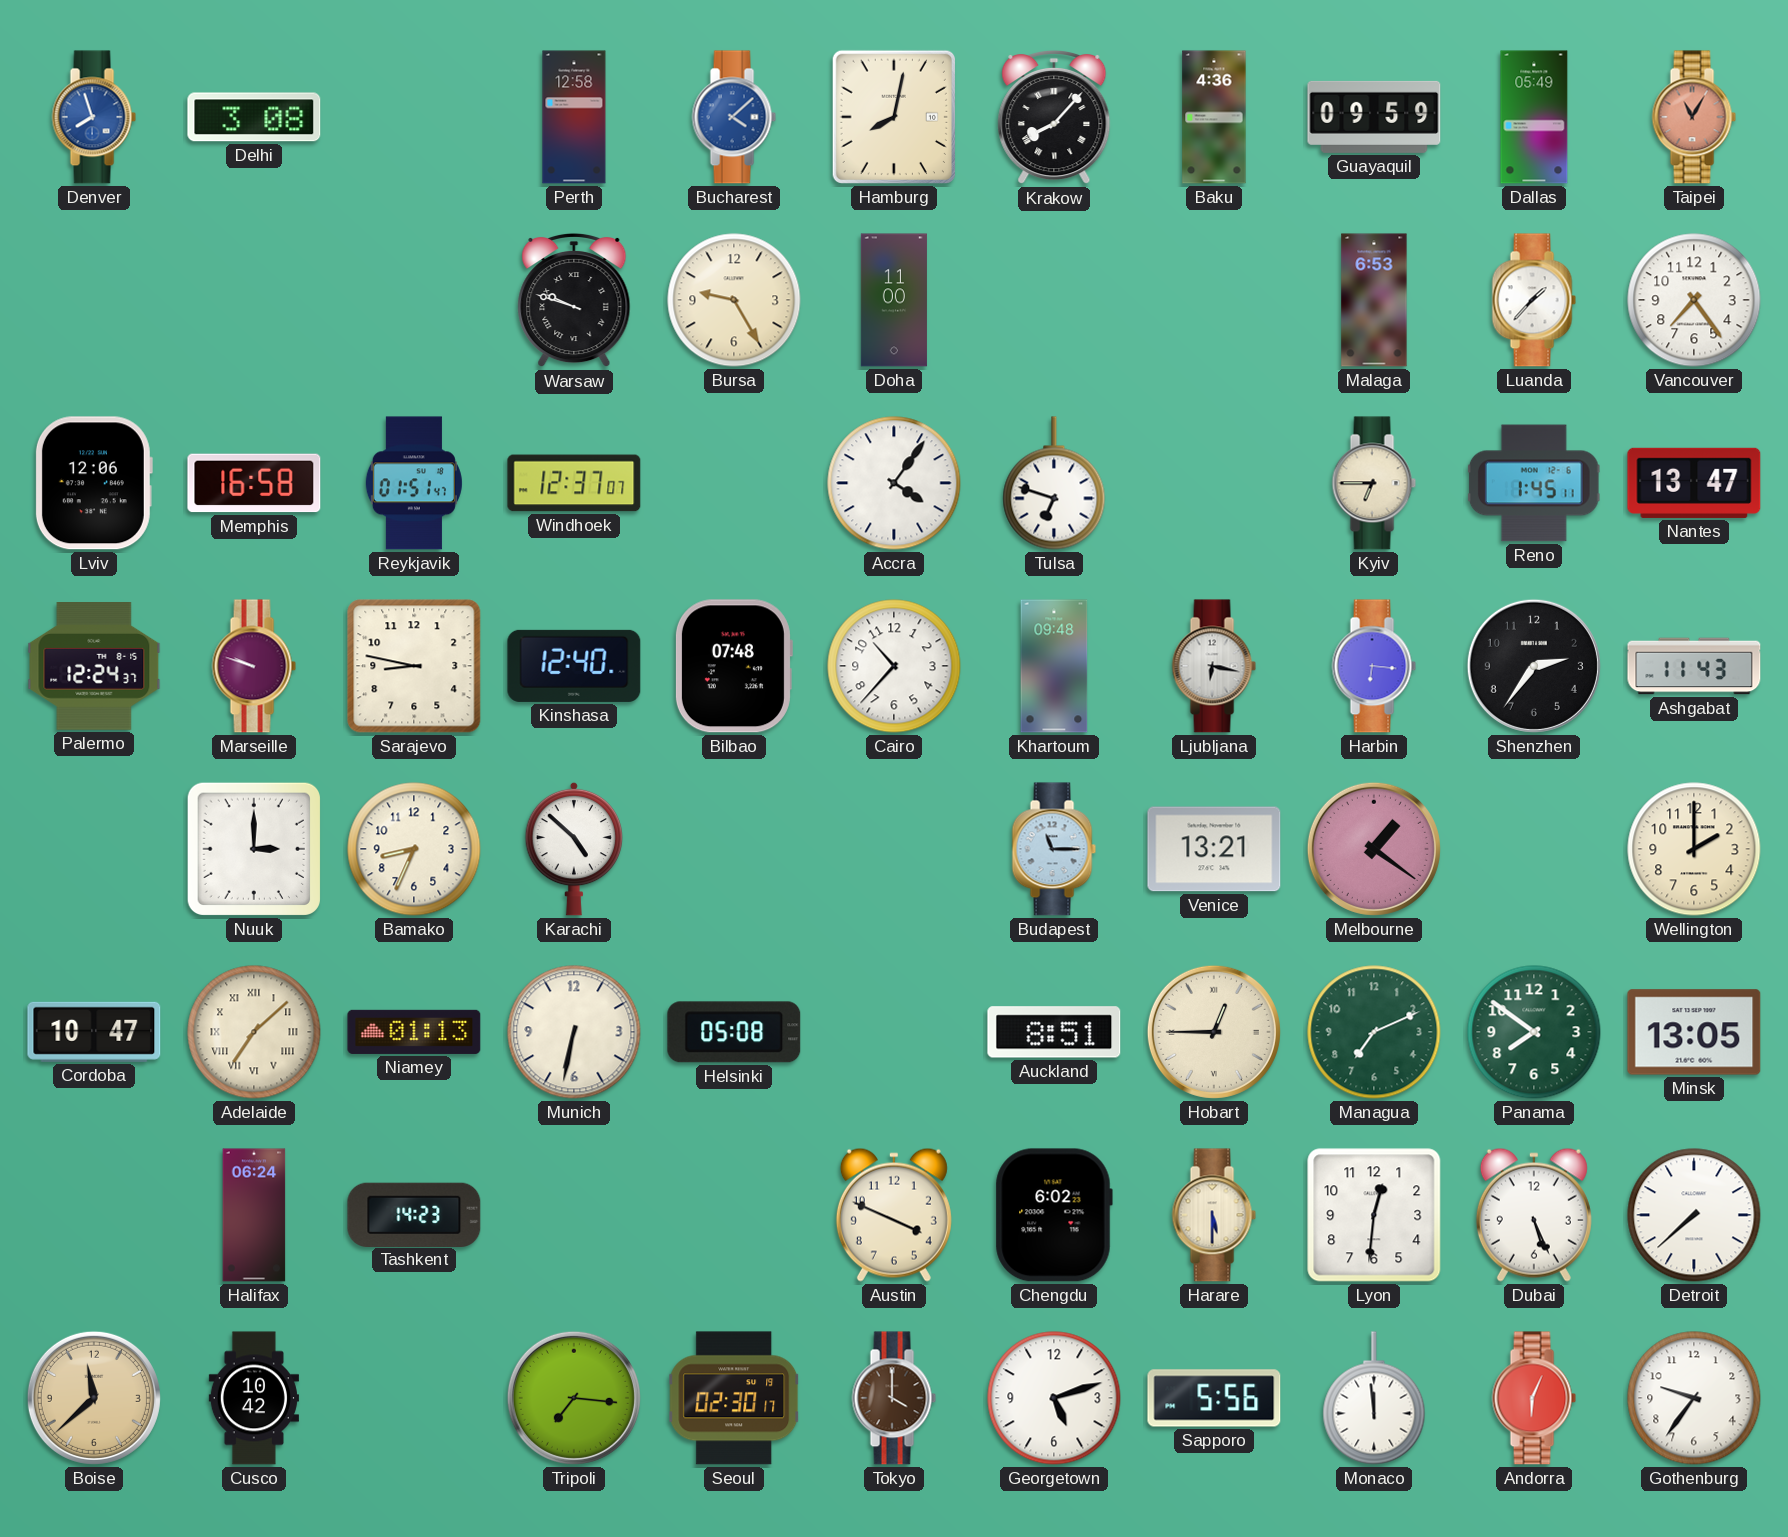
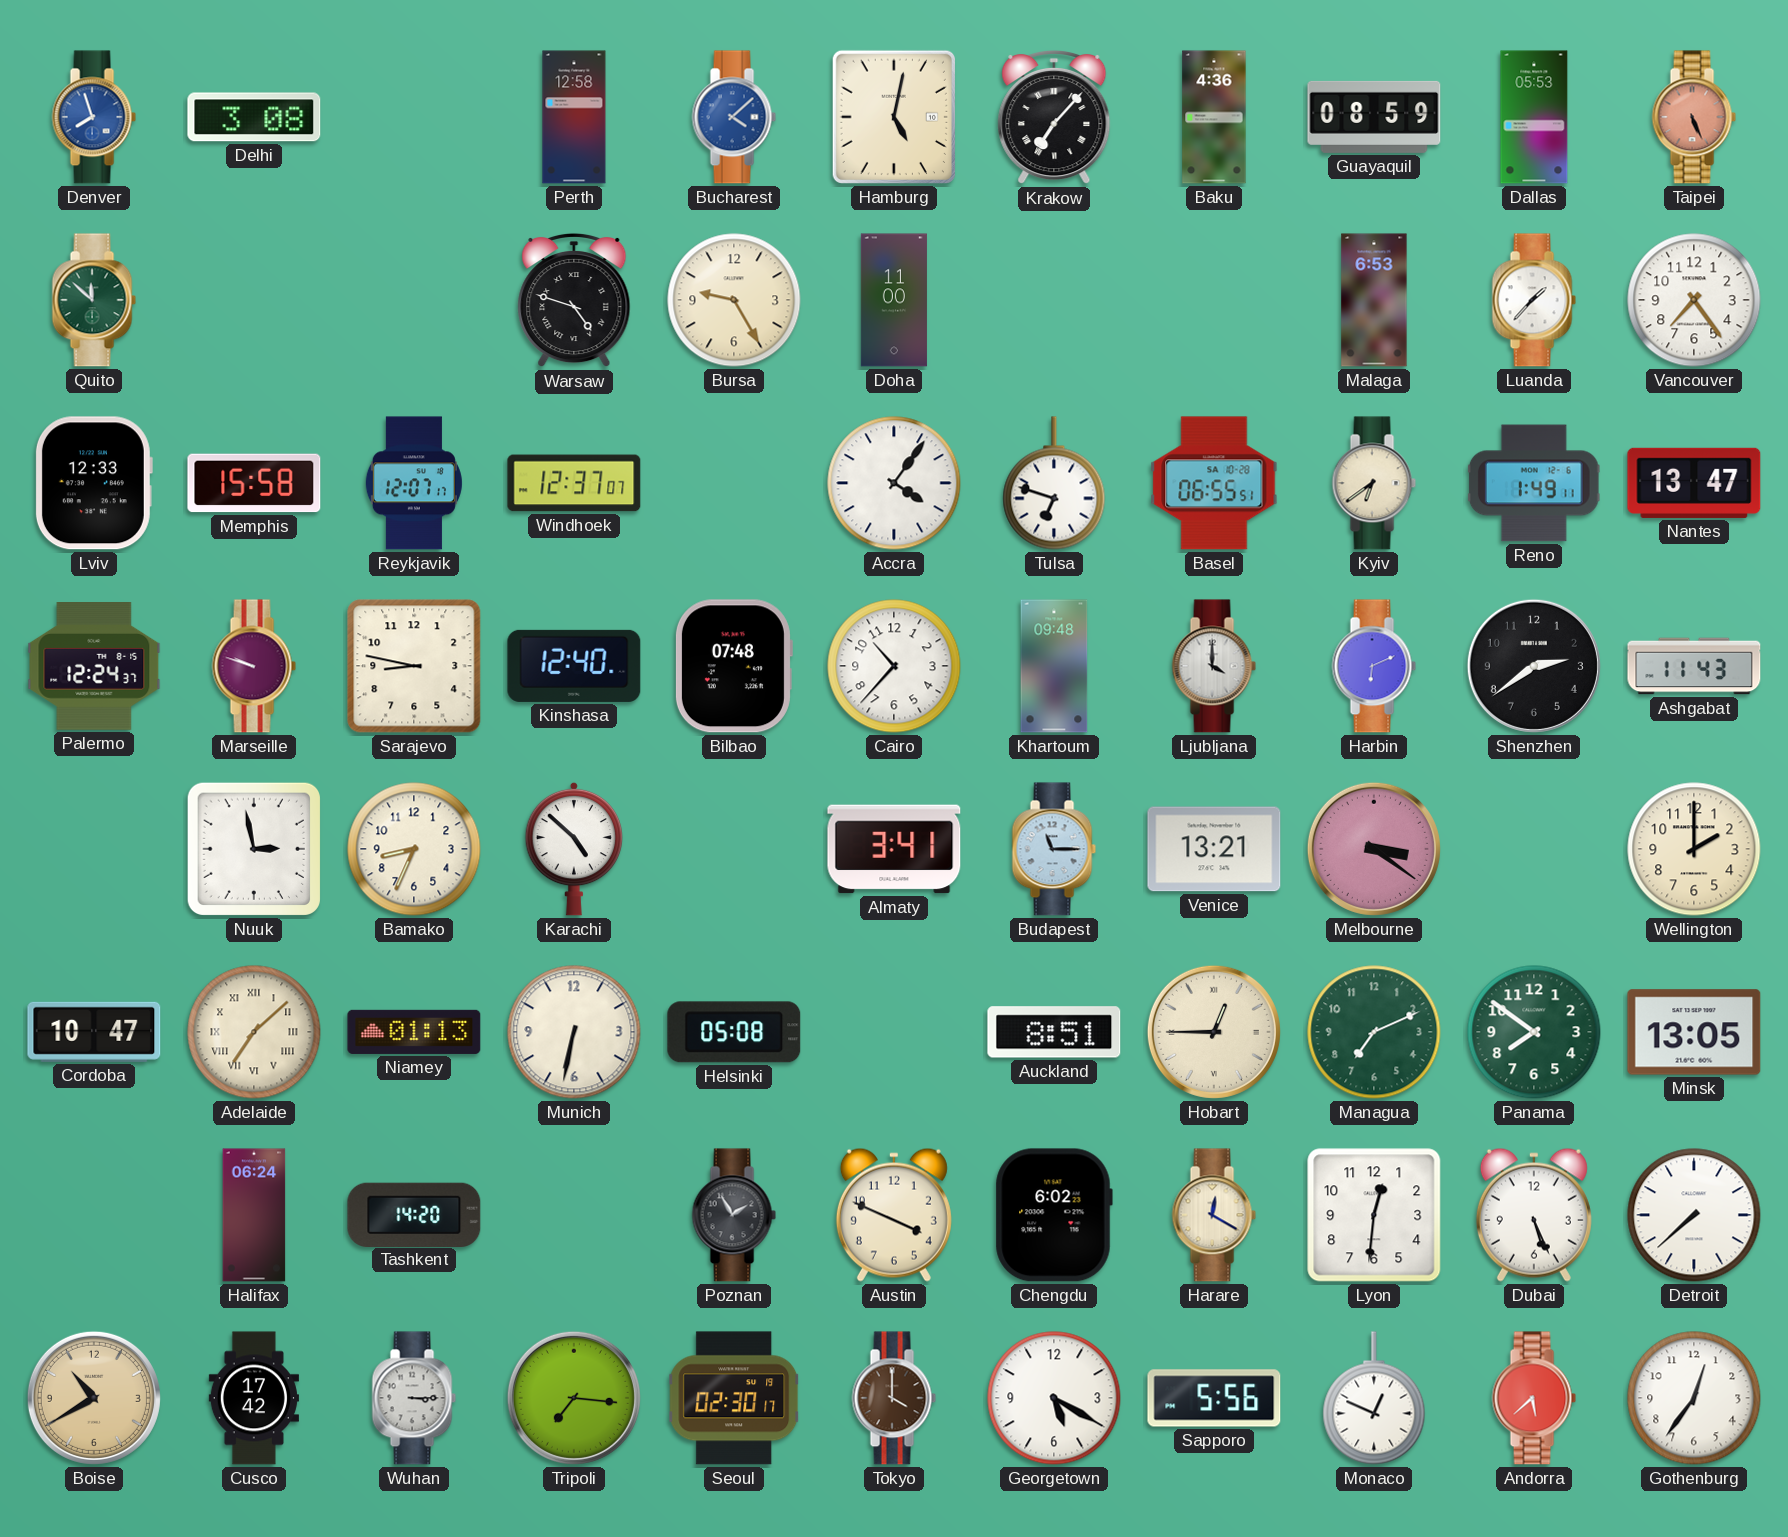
Hamburg: 8:02 -> 5:02
Krakow: 8:07 -> 7:07
Guayaquil: 09:59 -> 08:59
Dallas: 05:49 -> 05:53
Taipei: 11:05 -> 5:26
Quito: none -> 11:52
Warsaw: 9:48 -> 4:48
Lviv: 12:06 -> 12:33
Memphis: 16:58 -> 15:58
Reykjavik: 01:51 -> 12:07
Basel: none -> 06:55
Kyiv: 6:45 -> 6:39
Reno: 1:45 -> 1:49
Ljubljana: 6:17 -> 4:00
Harbin: 6:16 -> 6:11
Shenzhen: 2:36 -> 2:39
Nuuk: 3:00 -> 2:58
Almaty: none -> 3:41
Melbourne: 1:21 -> 3:21
Tashkent: 14:23 -> 14:20
Poznan: none -> 1:55
Harare: 5:30 -> 12:20
Boise: 11:38 -> 10:40
Cusco: 10:42 -> 17:42
Wuhan: none -> 3:15
Georgetown: 5:12 -> 5:20
Monaco: 11:59 -> 12:49
Andorra: 6:04 -> 5:38
Gothenburg: 9:36 -> 12:36
